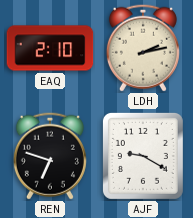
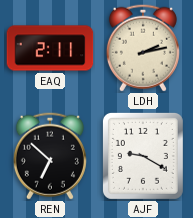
EAQ: 2:10 -> 2:11
REN: 6:48 -> 6:52
